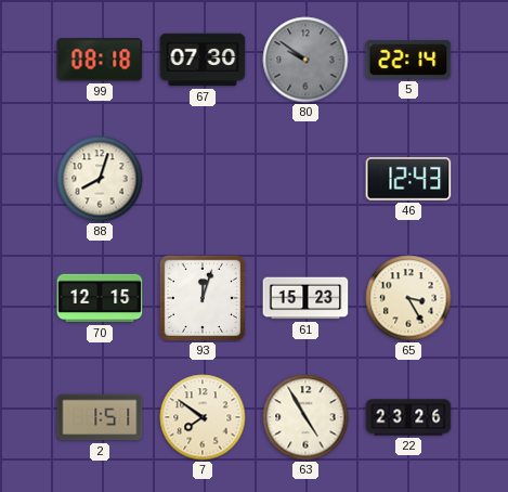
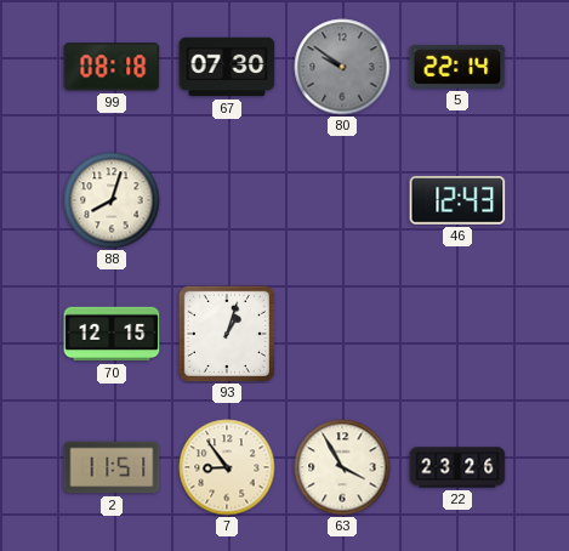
93: 12:03 -> 1:03
61: 15:23 -> none
65: 3:25 -> none
2: 1:51 -> 11:51
7: 7:51 -> 8:54
63: 4:55 -> 3:55
